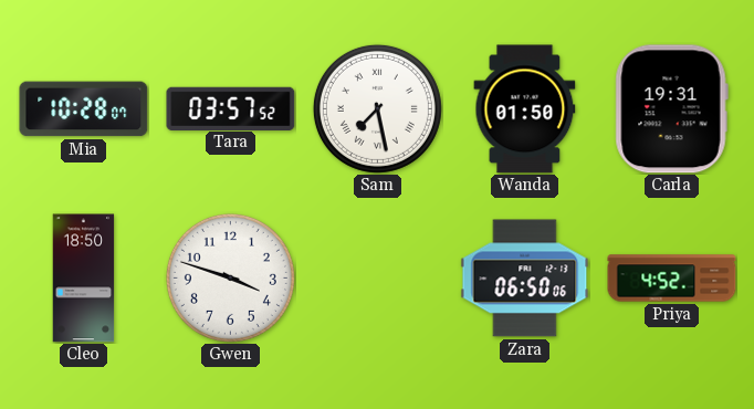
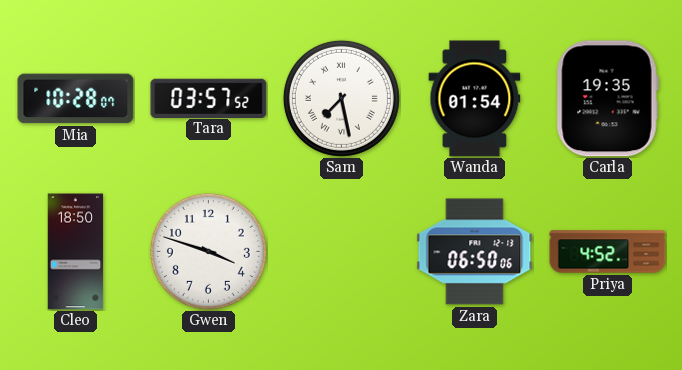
Wanda: 01:50 -> 01:54
Carla: 19:31 -> 19:35
